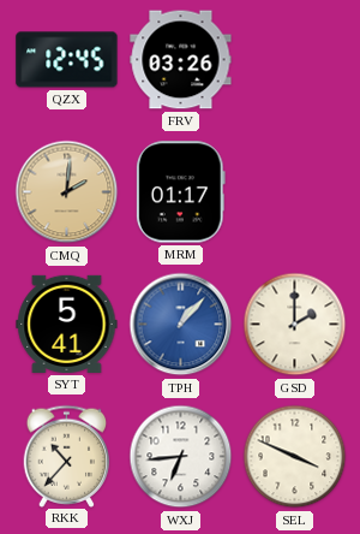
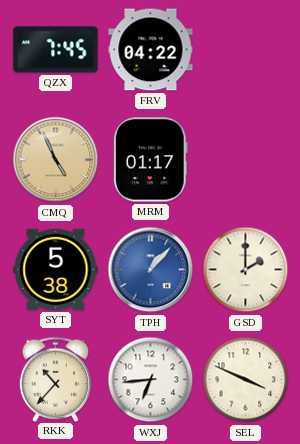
QZX: 12:45 -> 7:45
FRV: 03:26 -> 04:22
CMQ: 2:01 -> 4:56
SYT: 5:41 -> 5:38
